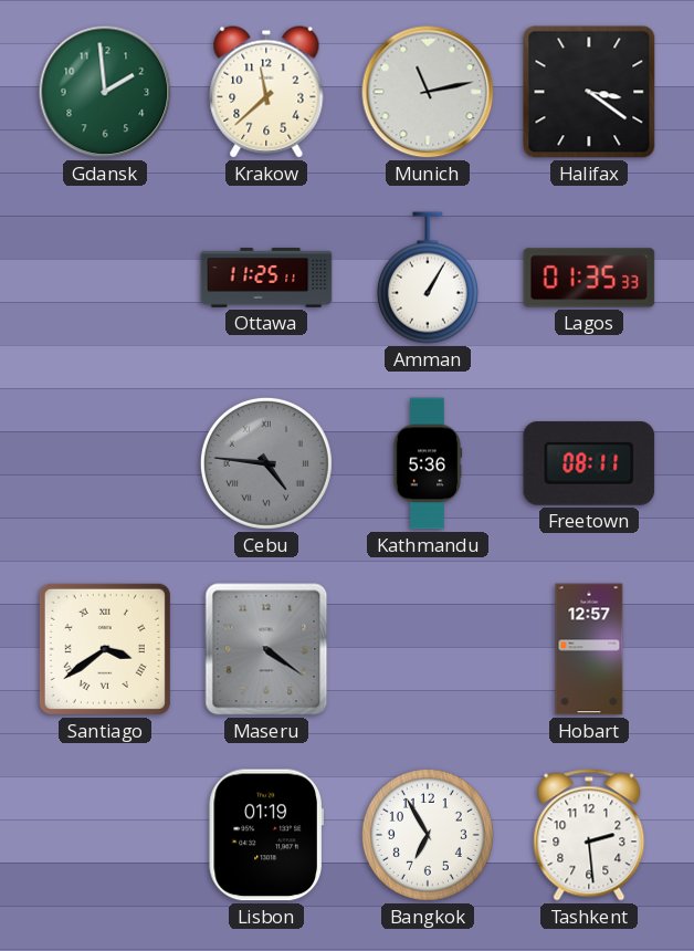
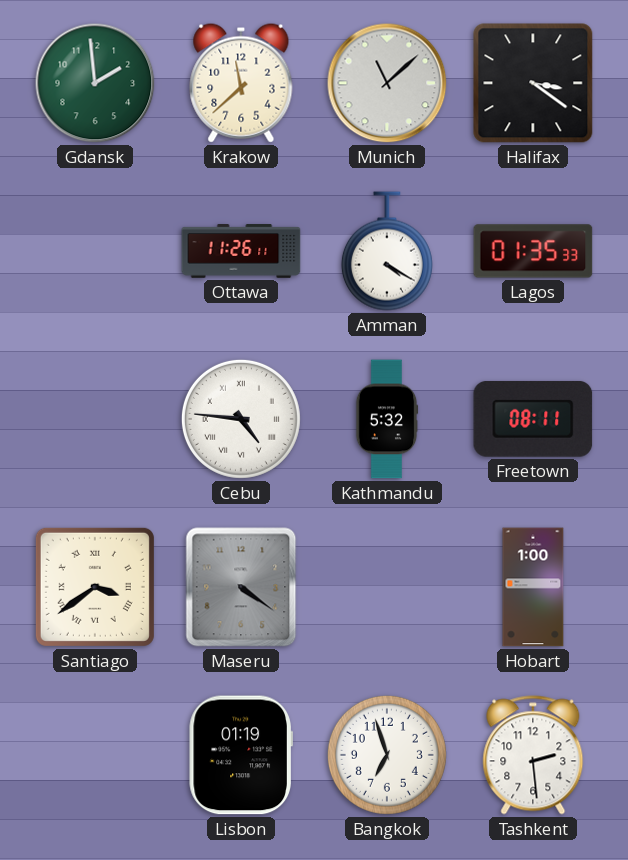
Munich: 11:13 -> 11:08
Ottawa: 11:25 -> 11:26
Amman: 1:05 -> 4:20
Cebu dial: grey -> white
Kathmandu: 5:36 -> 5:32
Hobart: 12:57 -> 1:00
Bangkok: 6:55 -> 6:57
